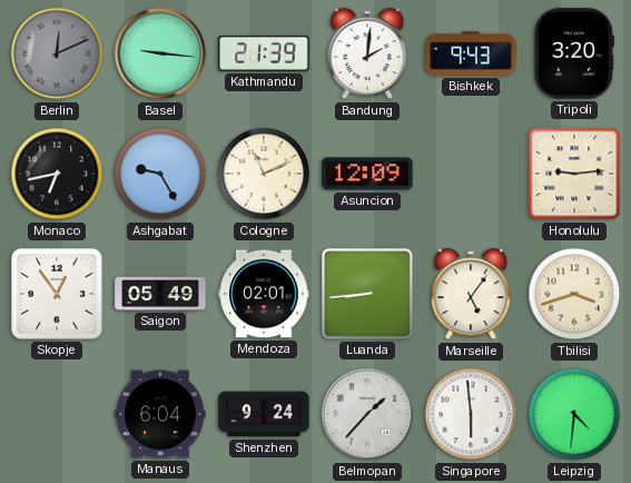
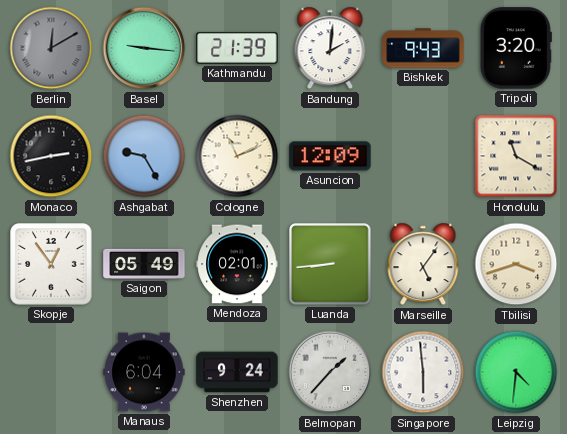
Berlin: 12:11 -> 12:10
Monaco: 6:43 -> 2:43
Honolulu: 9:14 -> 11:20
